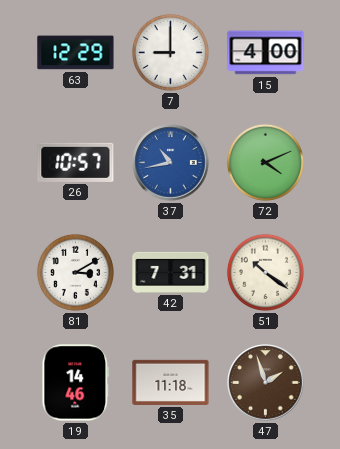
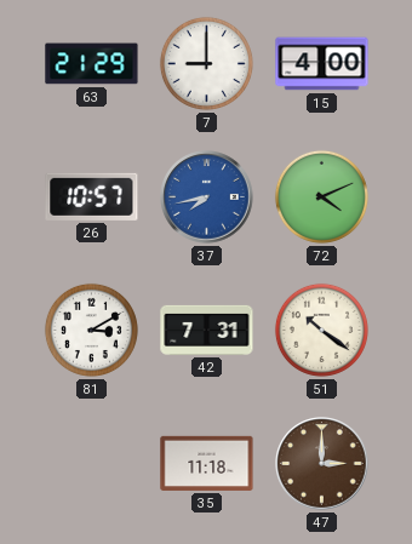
63: 12:29 -> 21:29
37: 10:43 -> 7:43
19: 14:46 -> none
47: 1:57 -> 3:00
